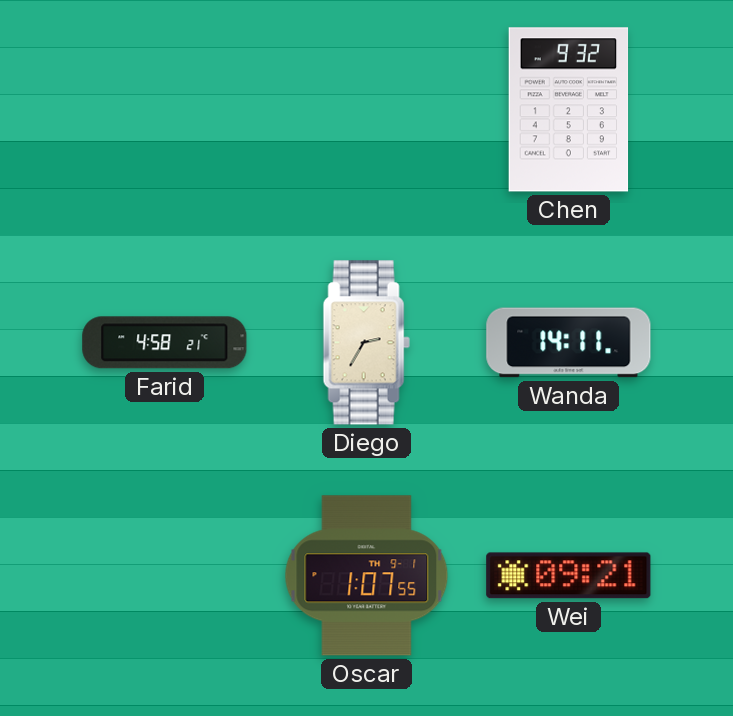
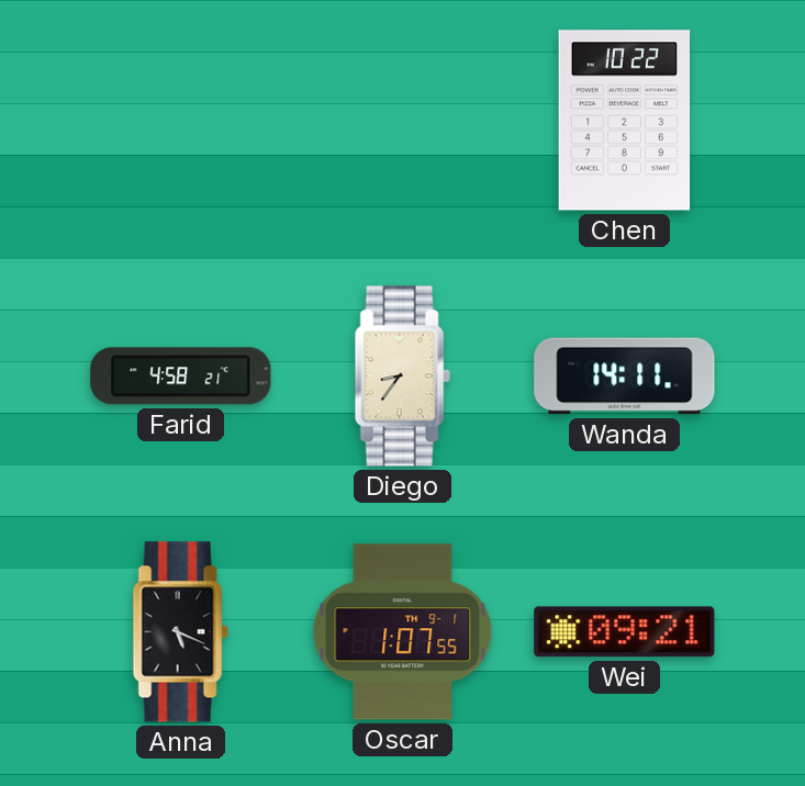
Chen: 9:32 -> 10:22
Diego: 2:35 -> 8:36
Anna: none -> 5:19
